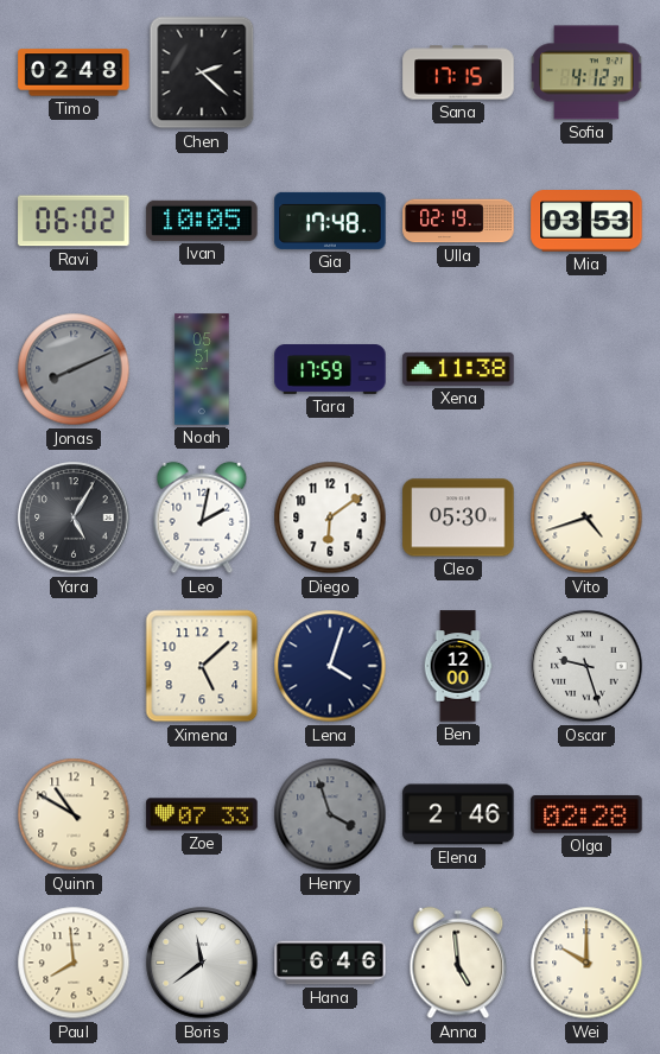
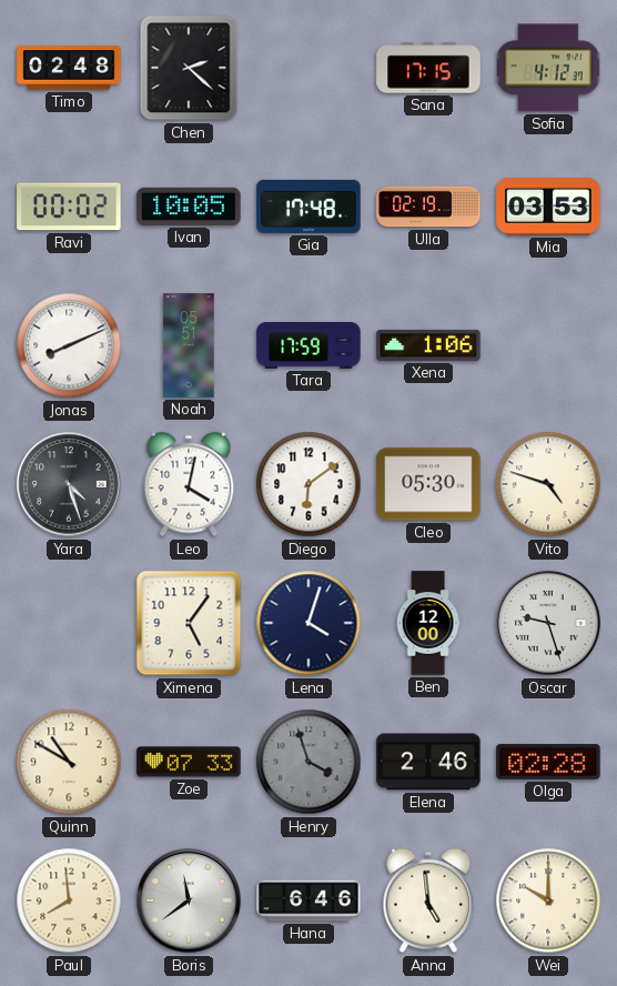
Ravi: 06:02 -> 00:02
Jonas dial: grey -> white
Xena: 11:38 -> 1:06
Yara: 5:05 -> 4:27
Leo: 2:02 -> 4:02
Vito: 4:42 -> 4:48
Ximena: 5:08 -> 5:06
